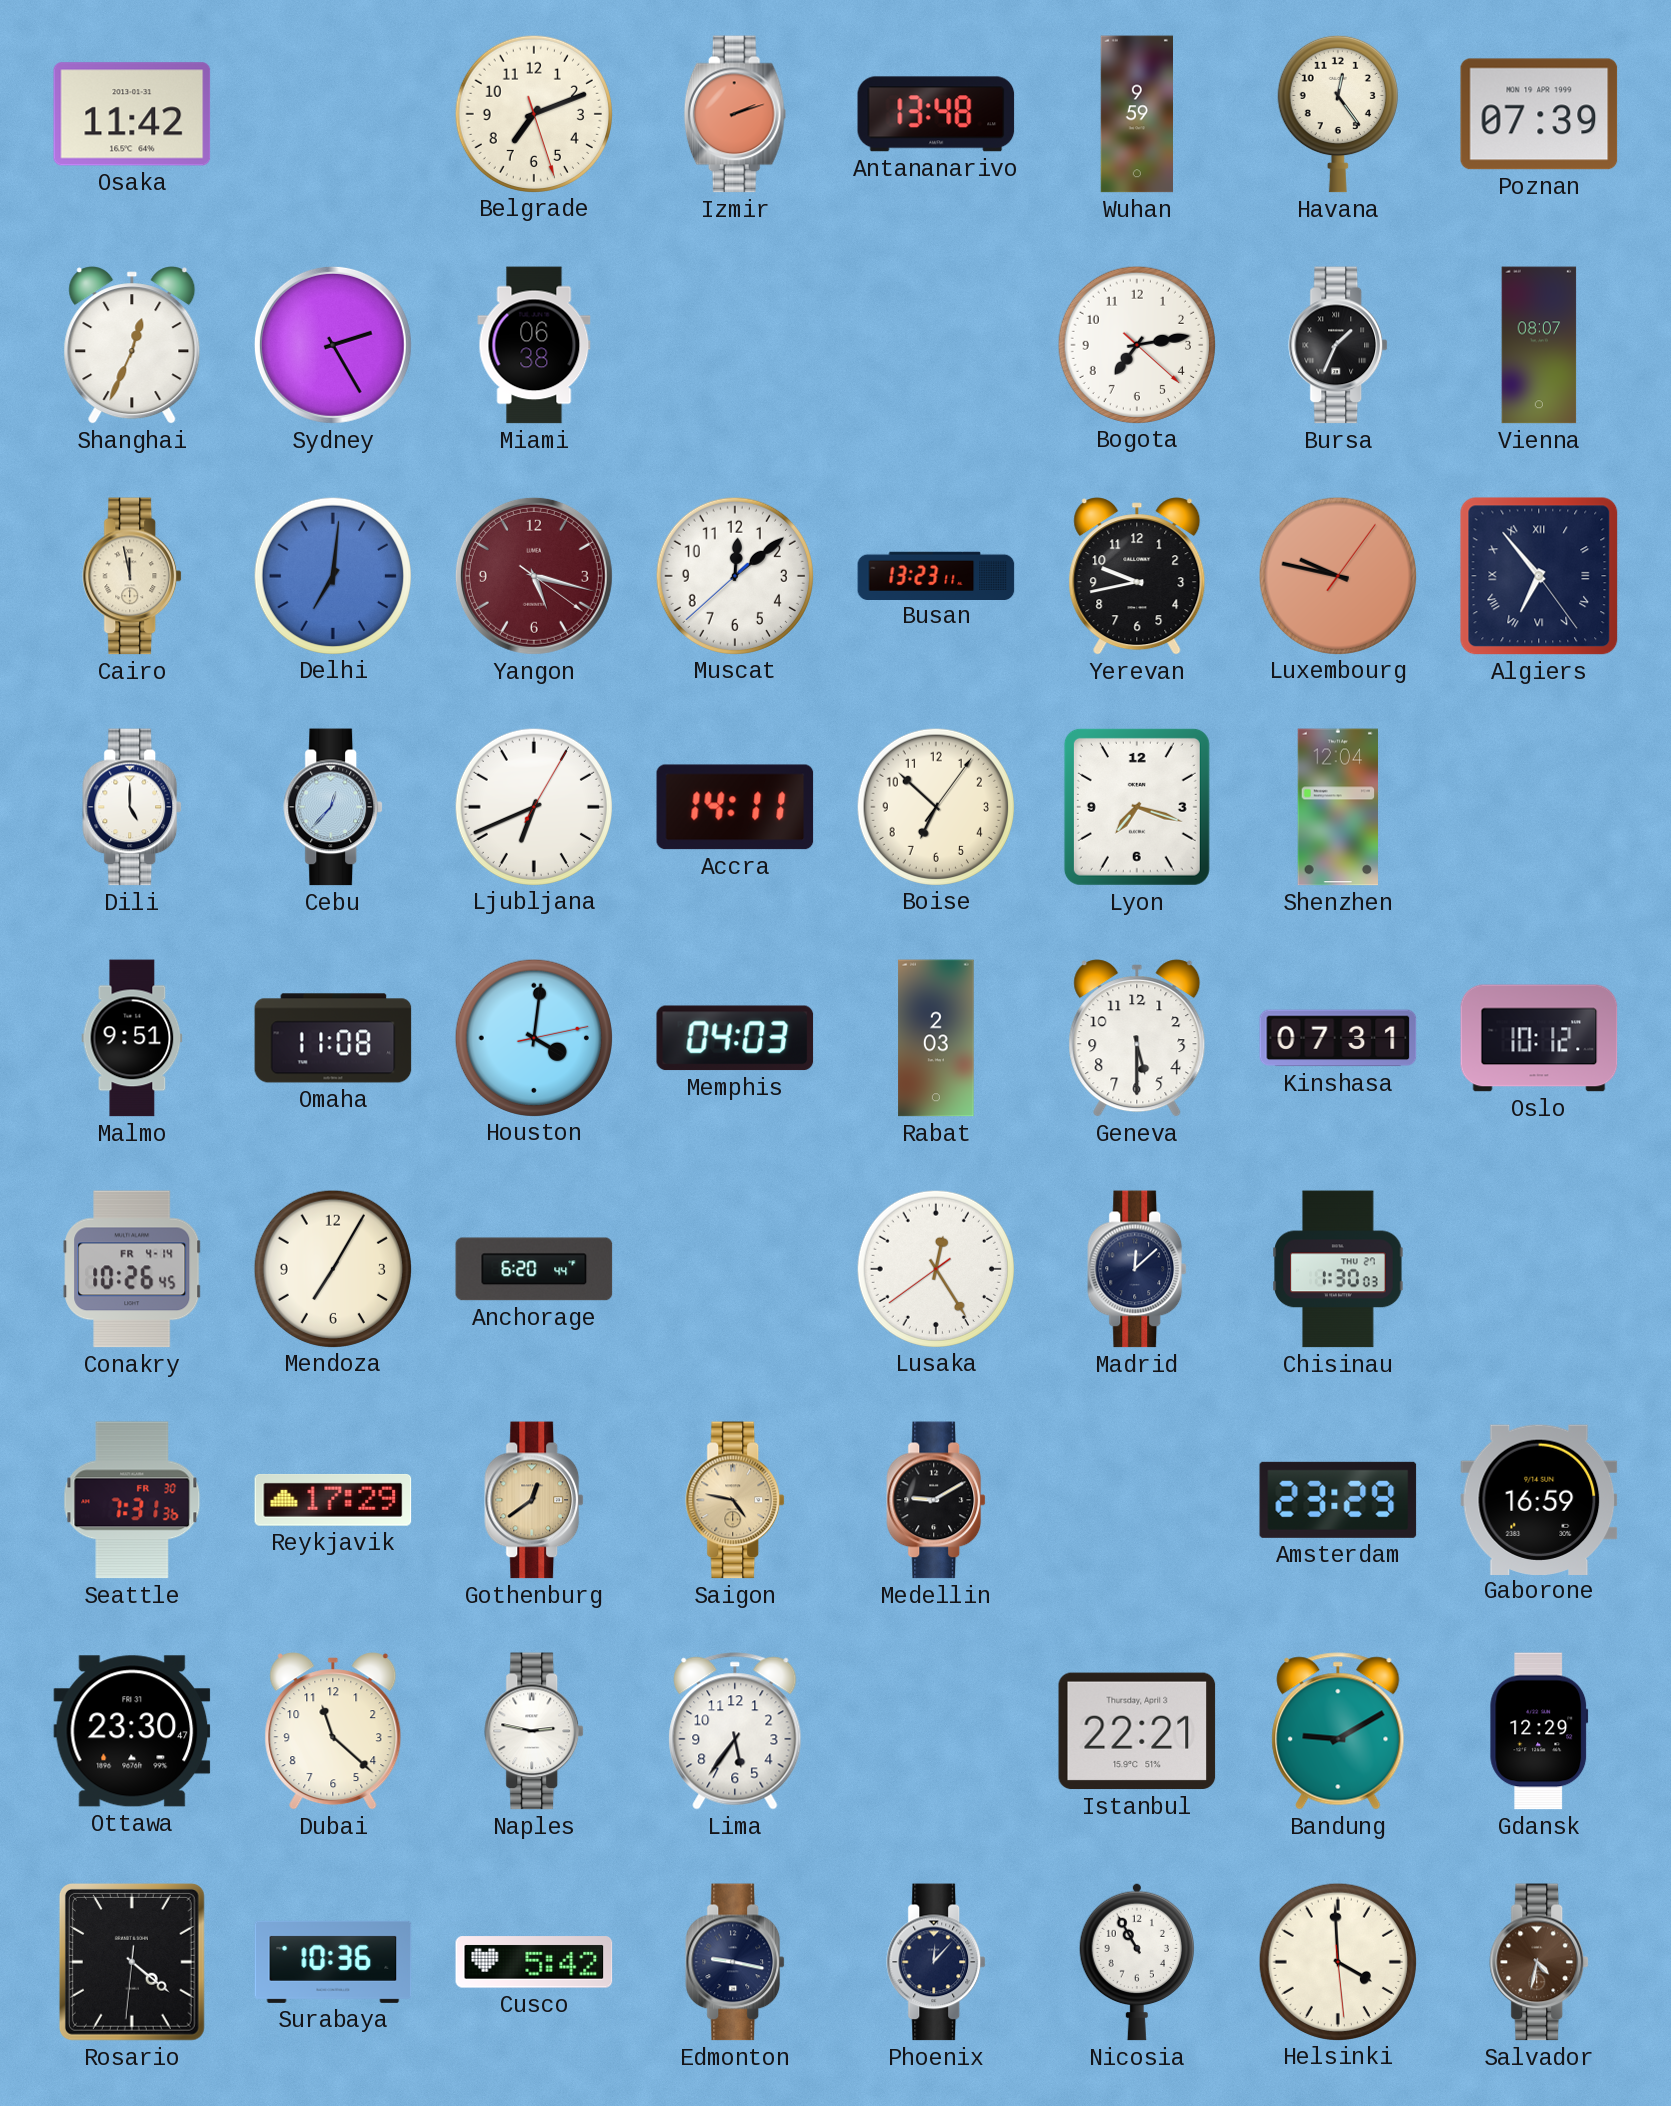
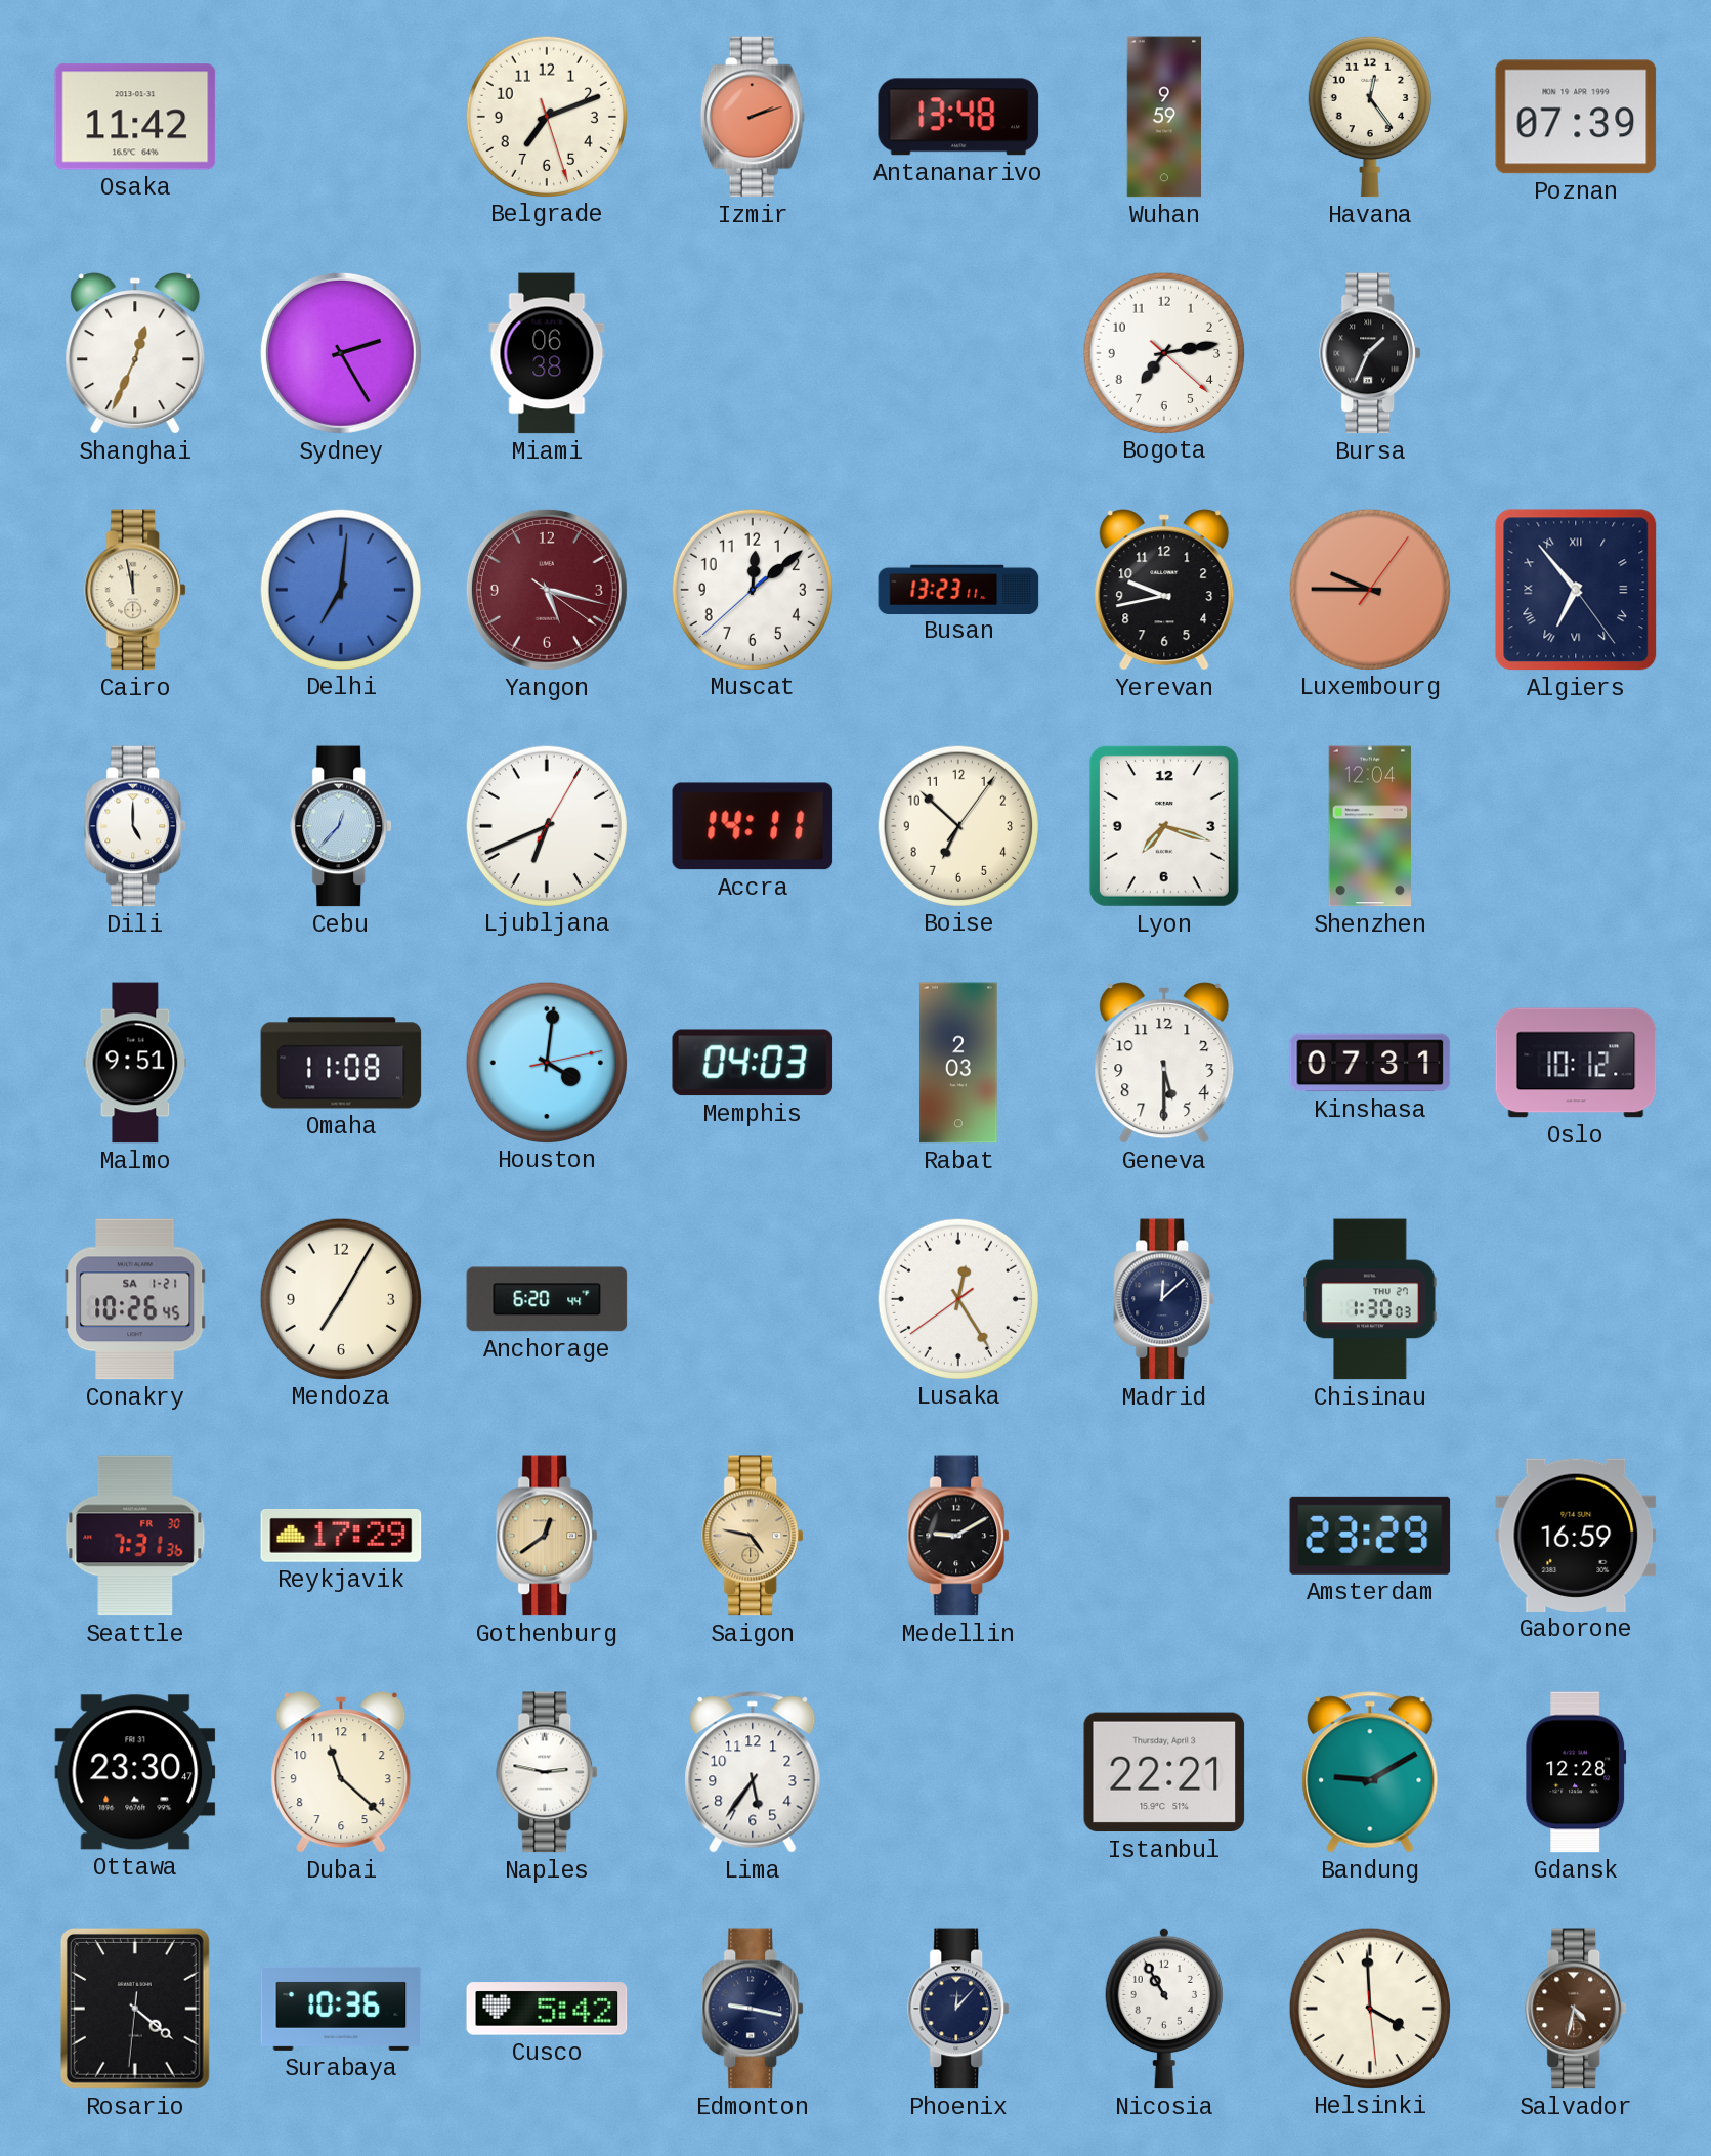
Vienna: 08:07 -> none
Luxembourg: 9:47 -> 9:45
Conakry date: FR 4-14 -> SA 1-21
Gdansk: 12:29 -> 12:28
